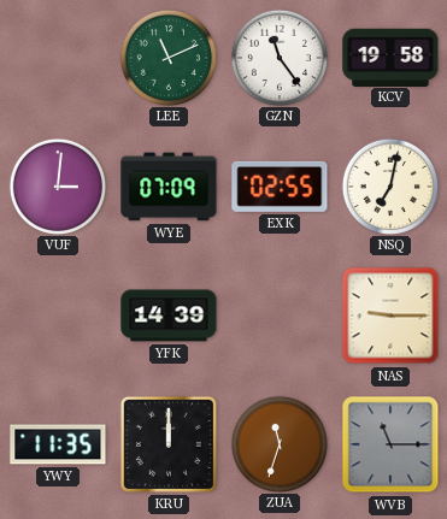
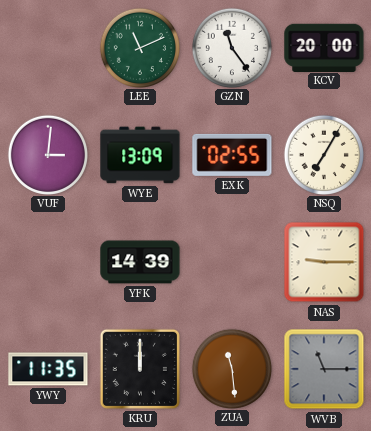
KCV: 19:58 -> 20:00
WYE: 07:09 -> 13:09
NSQ: 7:02 -> 7:05
ZUA: 11:33 -> 11:29
